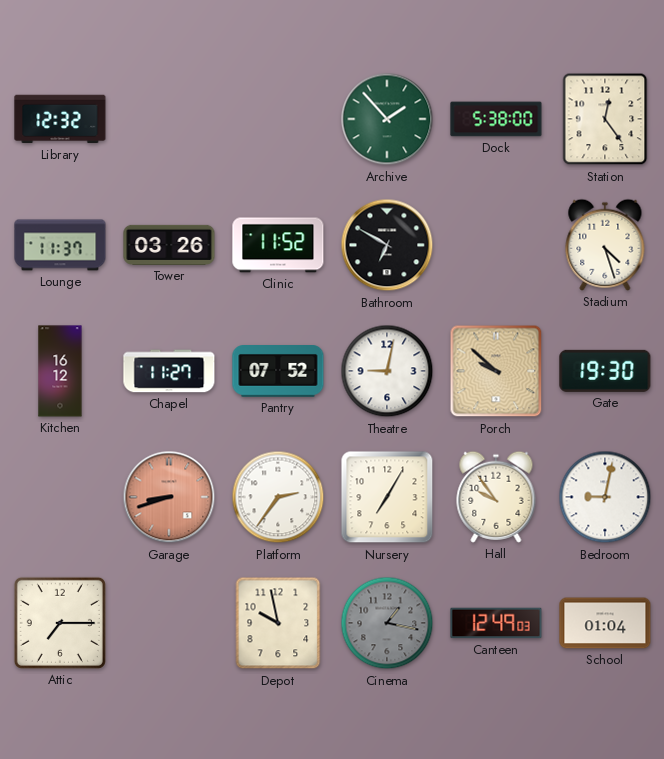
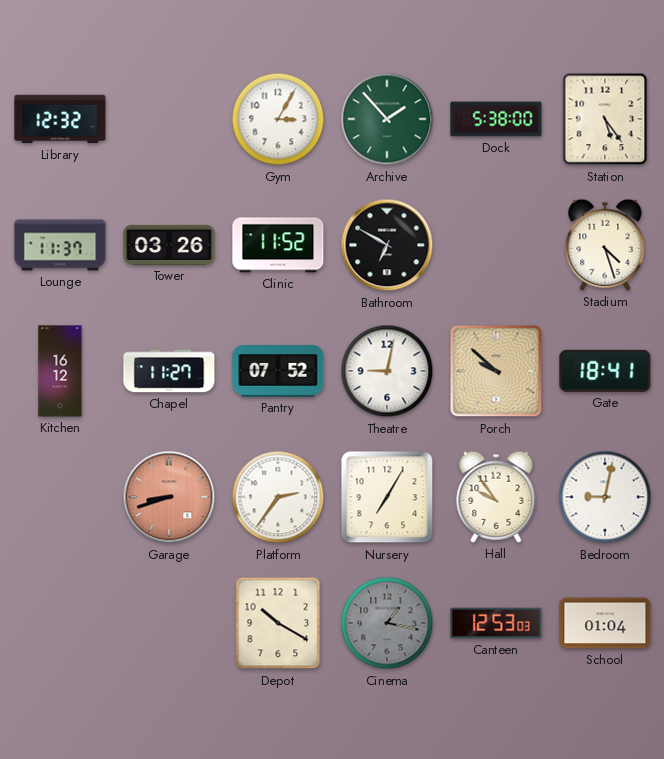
Gym: none -> 3:05
Station: 12:24 -> 5:24
Gate: 19:30 -> 18:41
Attic: 7:15 -> none
Depot: 9:58 -> 10:20
Canteen: 12:49 -> 12:53
